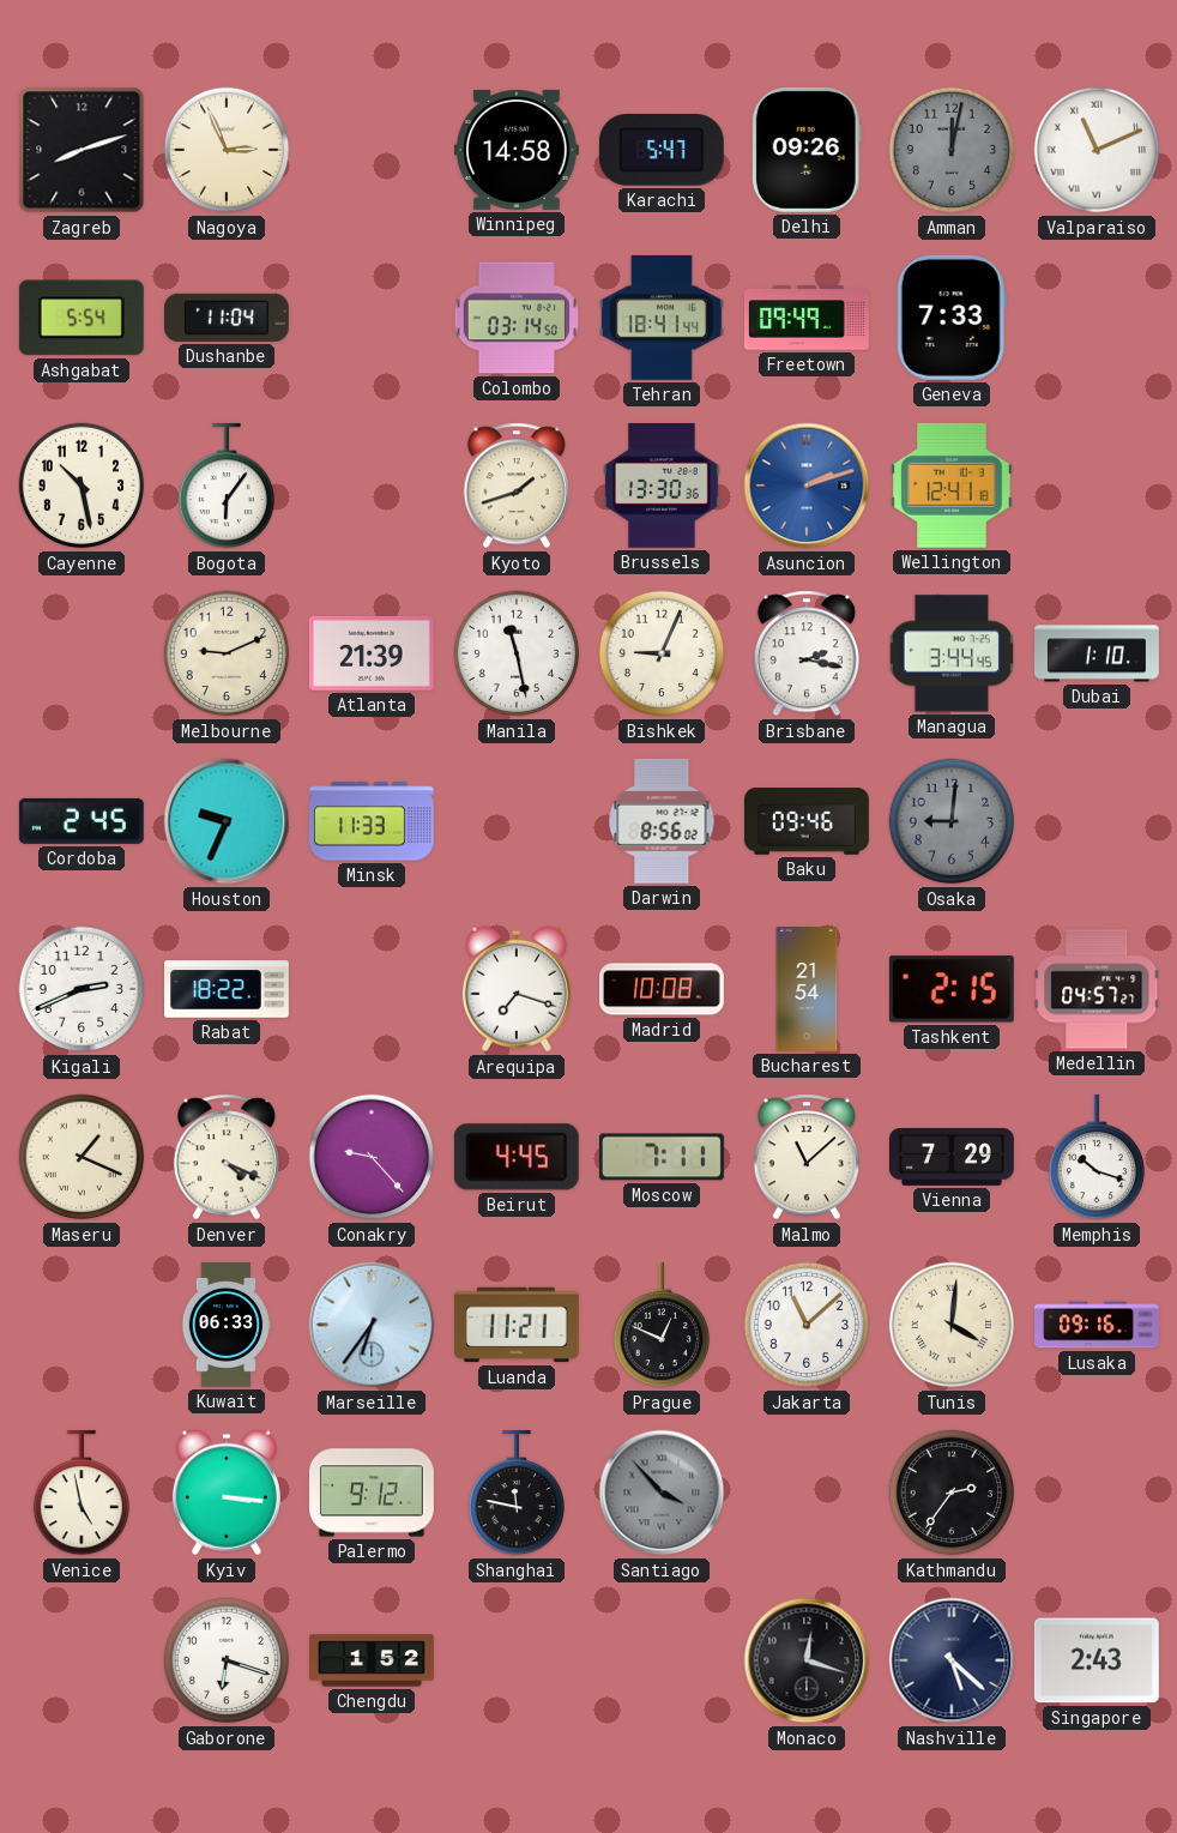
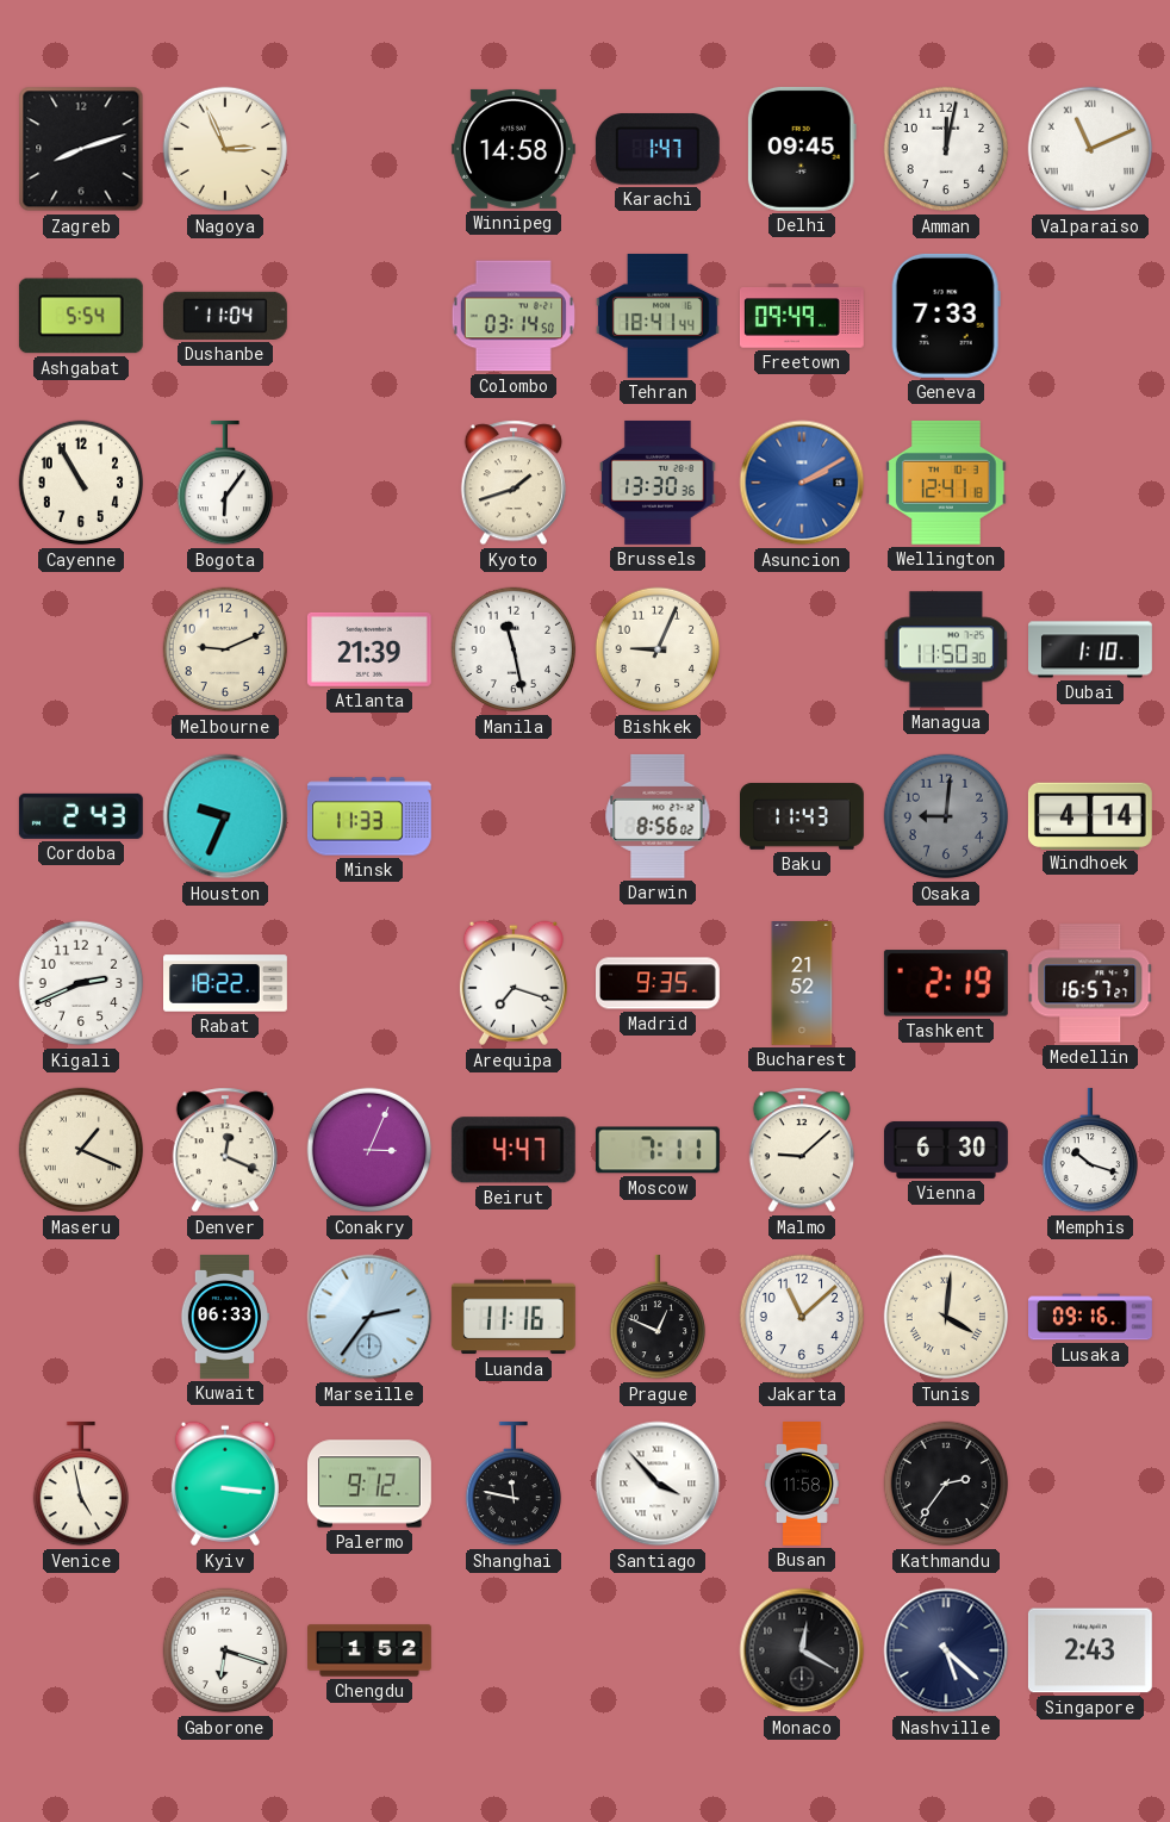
Karachi: 5:47 -> 1:47
Delhi: 09:26 -> 09:45
Amman dial: grey -> white
Cayenne: 10:28 -> 10:55
Asuncion: 2:12 -> 2:10
Brisbane: 2:17 -> none
Managua: 3:44 -> 11:50
Cordoba: 2:45 -> 2:43
Baku: 09:46 -> 11:43
Windhoek: none -> 4:14
Madrid: 10:08 -> 9:35
Bucharest: 21:54 -> 21:52
Tashkent: 2:15 -> 2:19
Medellin: 04:57 -> 16:57
Denver: 4:19 -> 12:19
Conakry: 9:23 -> 3:04
Beirut: 4:45 -> 4:47
Malmo: 11:08 -> 9:08
Vienna: 7:29 -> 6:30
Marseille: 6:36 -> 2:36
Luanda: 11:21 -> 11:16
Santiago dial: grey -> white
Busan: none -> 11:58
Monaco: 12:18 -> 12:20
